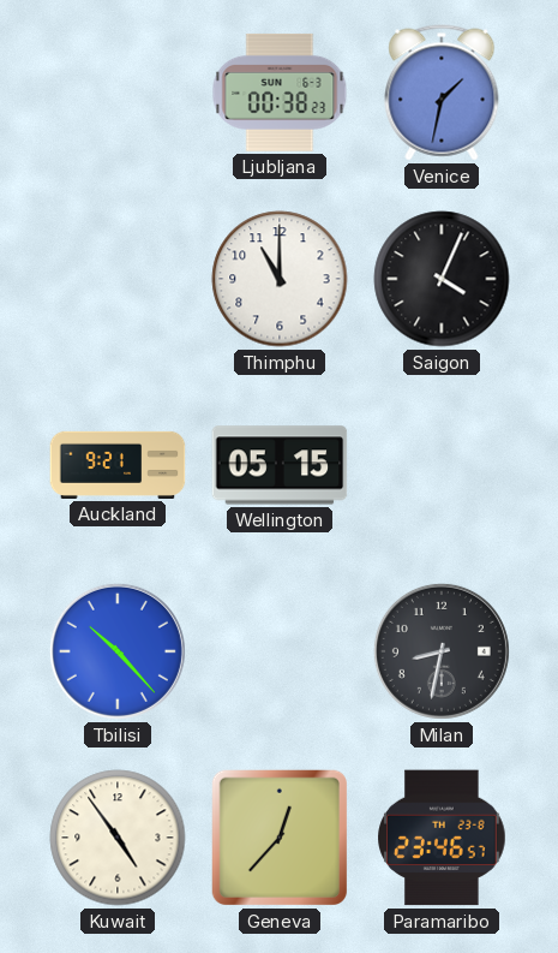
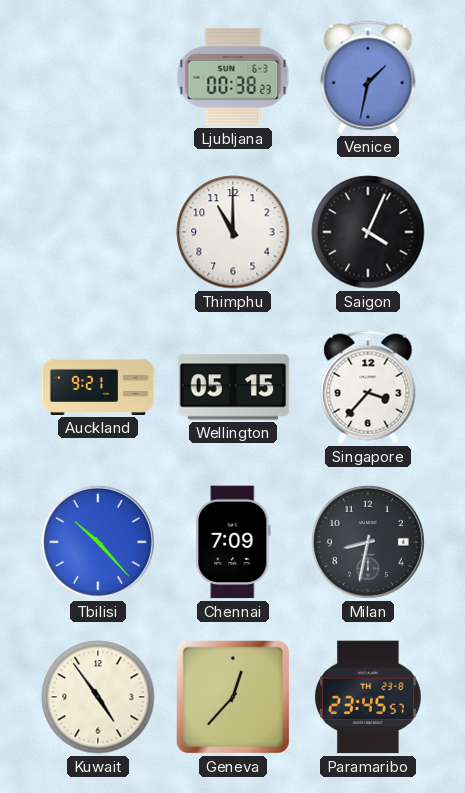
Singapore: none -> 3:37
Chennai: none -> 7:09
Paramaribo: 23:46 -> 23:45
